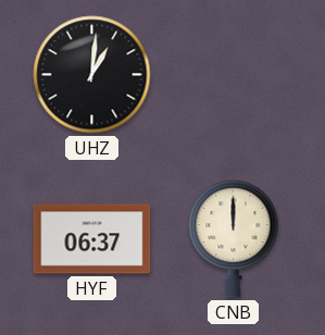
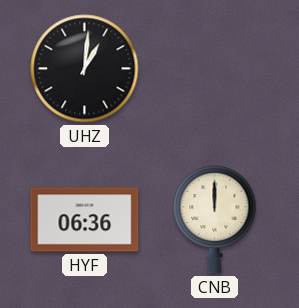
HYF: 06:37 -> 06:36
